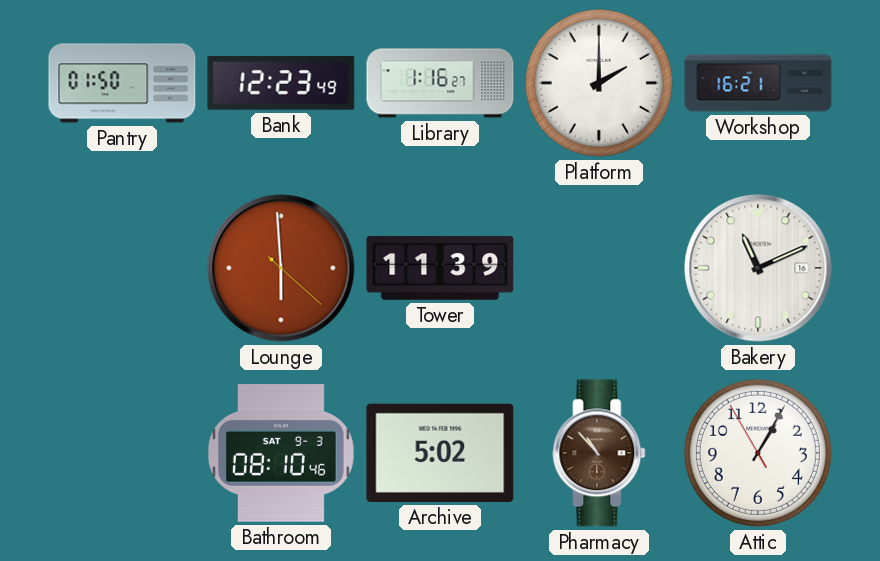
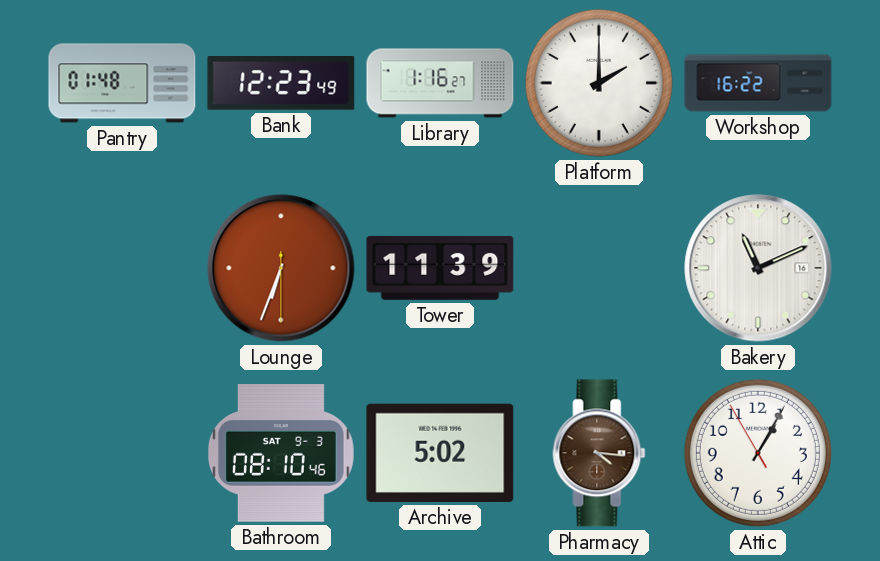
Pantry: 01:50 -> 01:48
Workshop: 16:21 -> 16:22
Lounge: 5:59 -> 6:33
Pharmacy: 10:53 -> 4:16
